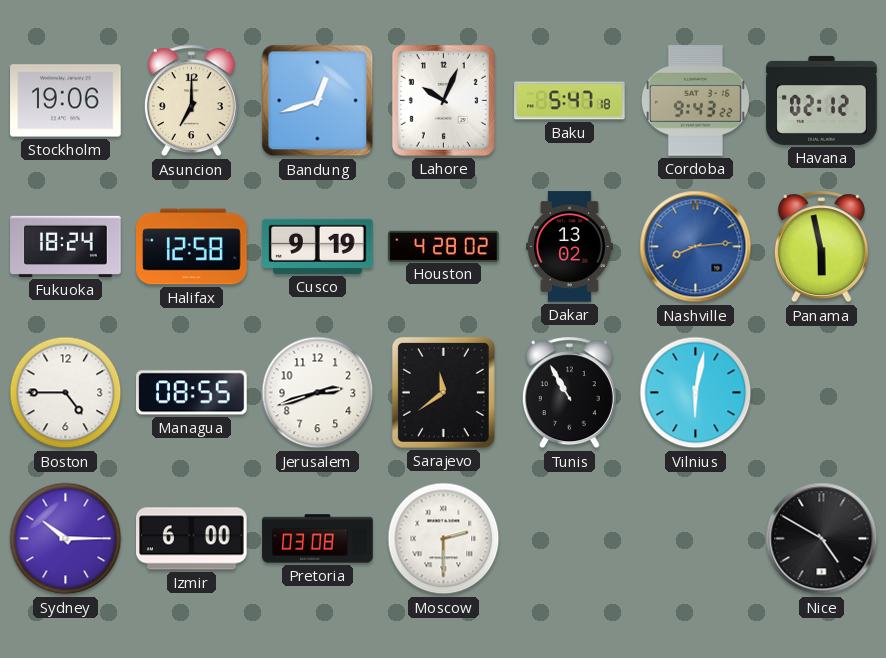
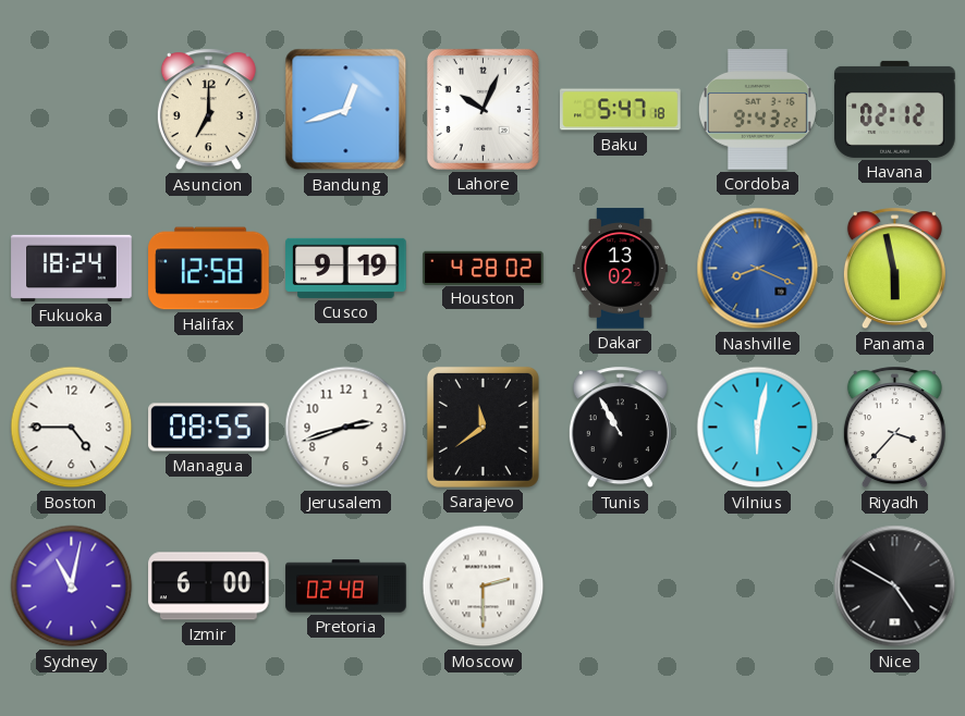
Stockholm: 19:06 -> none
Nashville: 8:14 -> 8:19
Riyadh: none -> 3:37
Sydney: 10:15 -> 11:02
Pretoria: 03:08 -> 02:48
